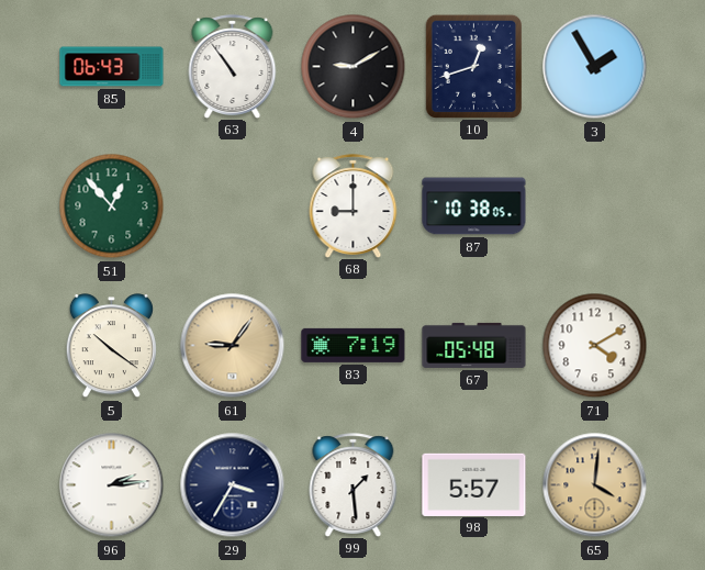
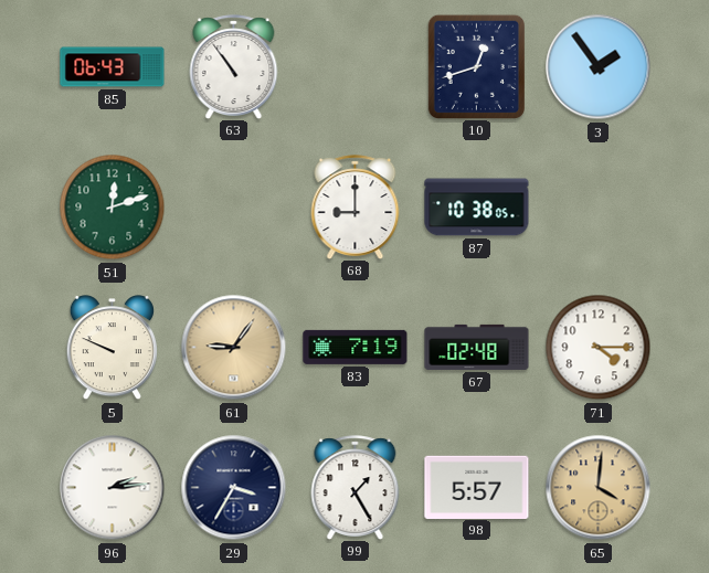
4: 9:10 -> none
3: 1:55 -> 1:54
51: 12:53 -> 12:12
5: 10:21 -> 9:49
67: 05:48 -> 02:48
71: 4:10 -> 4:15
99: 1:29 -> 1:25
